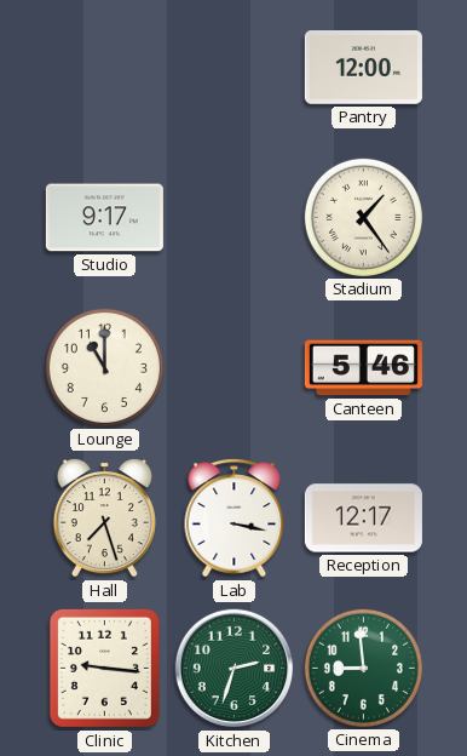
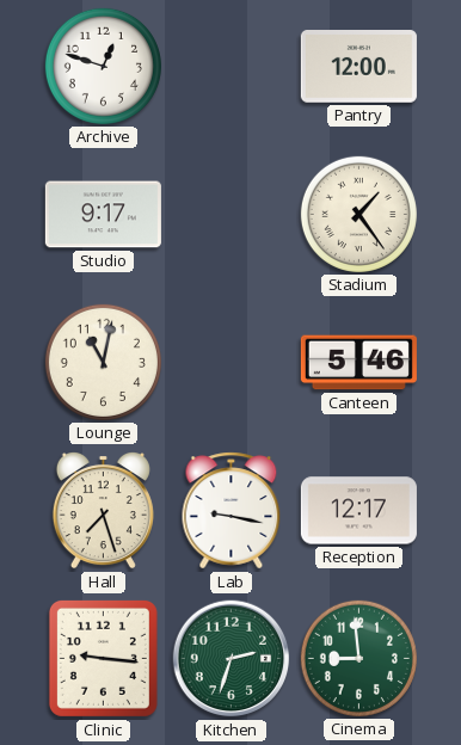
Archive: none -> 12:48
Lounge: 11:00 -> 11:02
Lab: 3:17 -> 9:17
